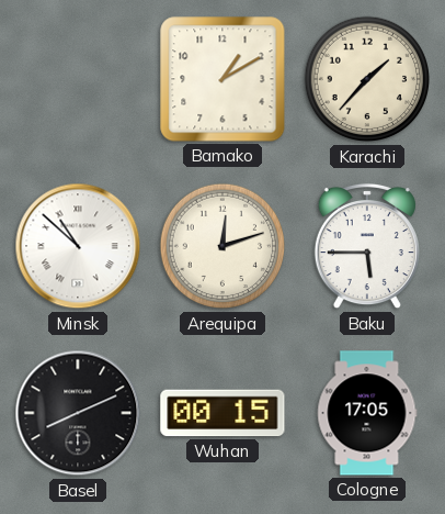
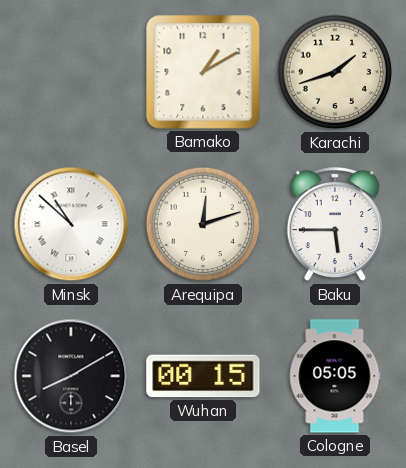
Karachi: 1:37 -> 1:42
Basel: 8:11 -> 8:10
Cologne: 17:05 -> 05:05
